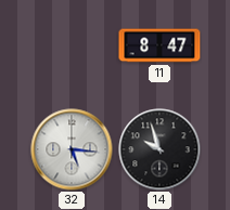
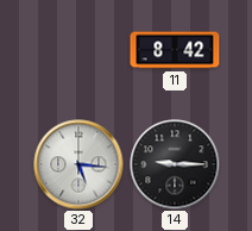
11: 8:47 -> 8:42
14: 9:57 -> 9:15
